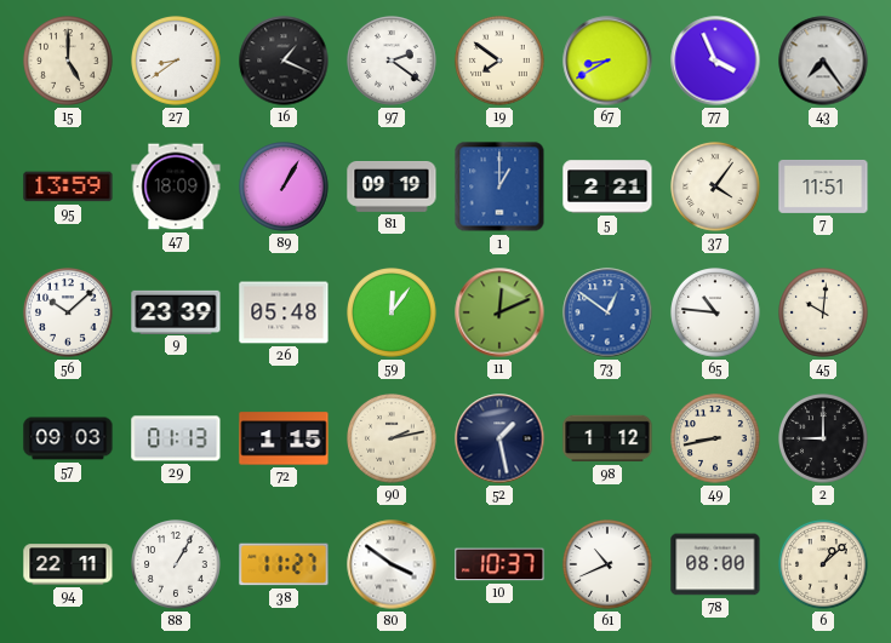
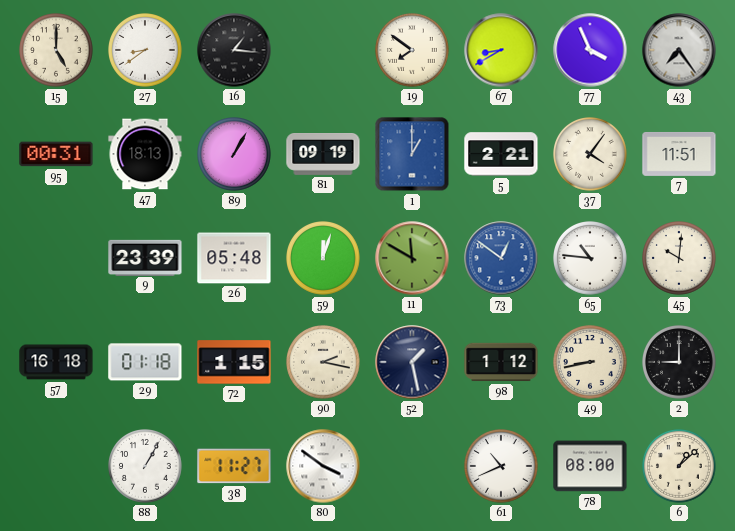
16: 1:19 -> 1:16
97: 2:21 -> none
95: 13:59 -> 00:31
47: 18:09 -> 18:13
56: 10:08 -> none
59: 12:06 -> 12:03
11: 12:11 -> 11:50
57: 09:03 -> 16:18
29: 01:13 -> 01:18
90: 2:13 -> 2:17
94: 22:11 -> none
10: 10:37 -> none
